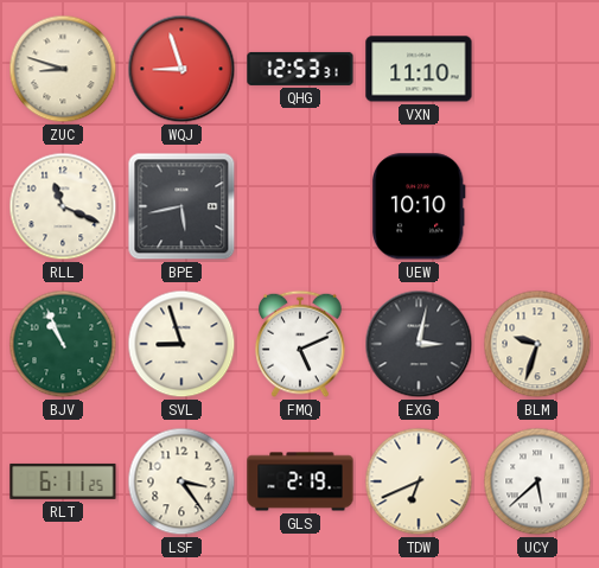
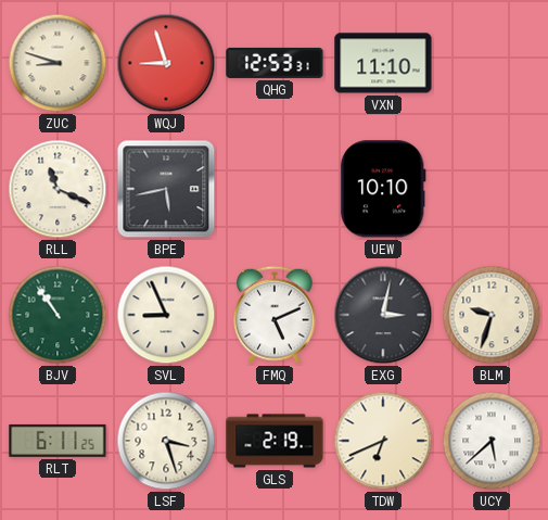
BJV: 10:56 -> 10:54
SVL: 8:57 -> 8:56
LSF: 3:24 -> 3:27
